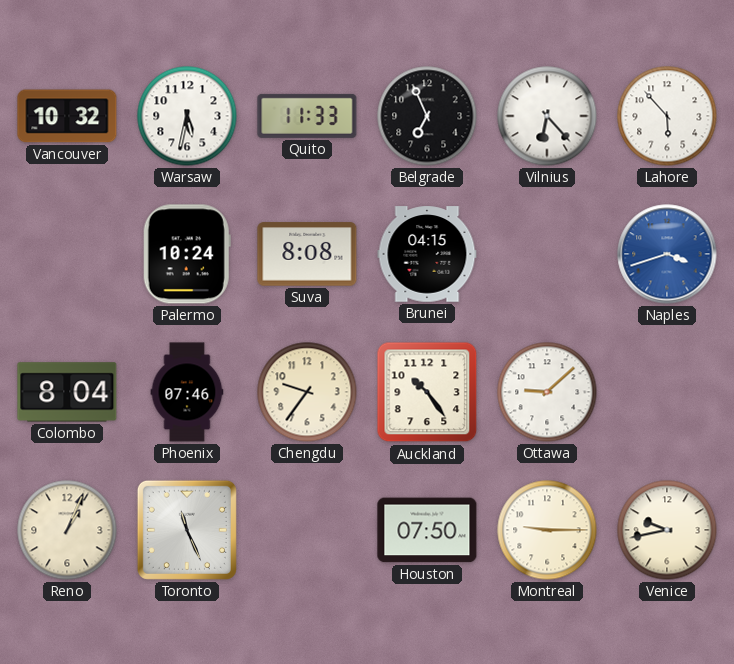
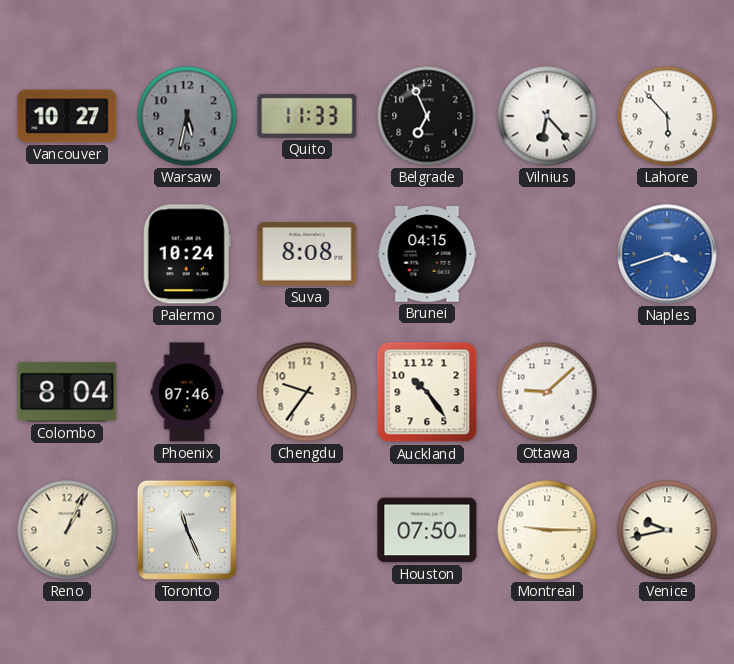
Vancouver: 10:32 -> 10:27
Warsaw dial: white -> grey
